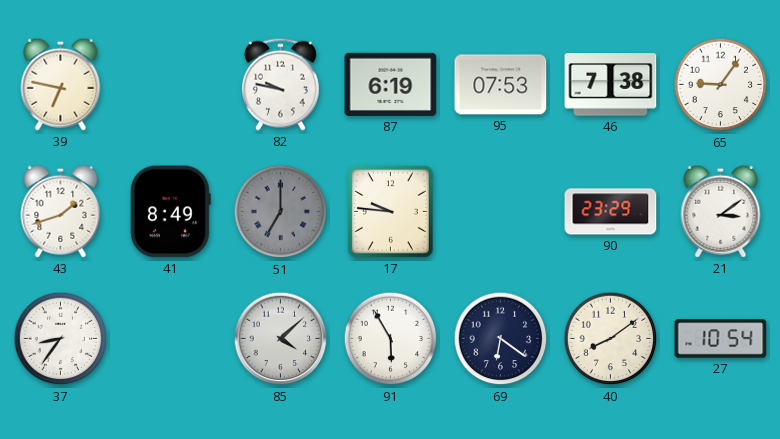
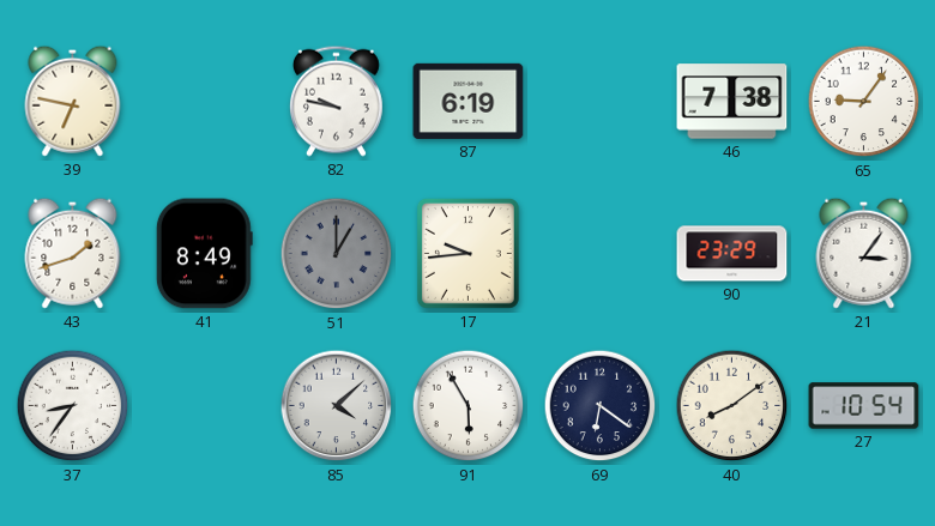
95: 07:53 -> none
51: 7:00 -> 1:00
17: 9:46 -> 9:44
21: 3:09 -> 3:06
